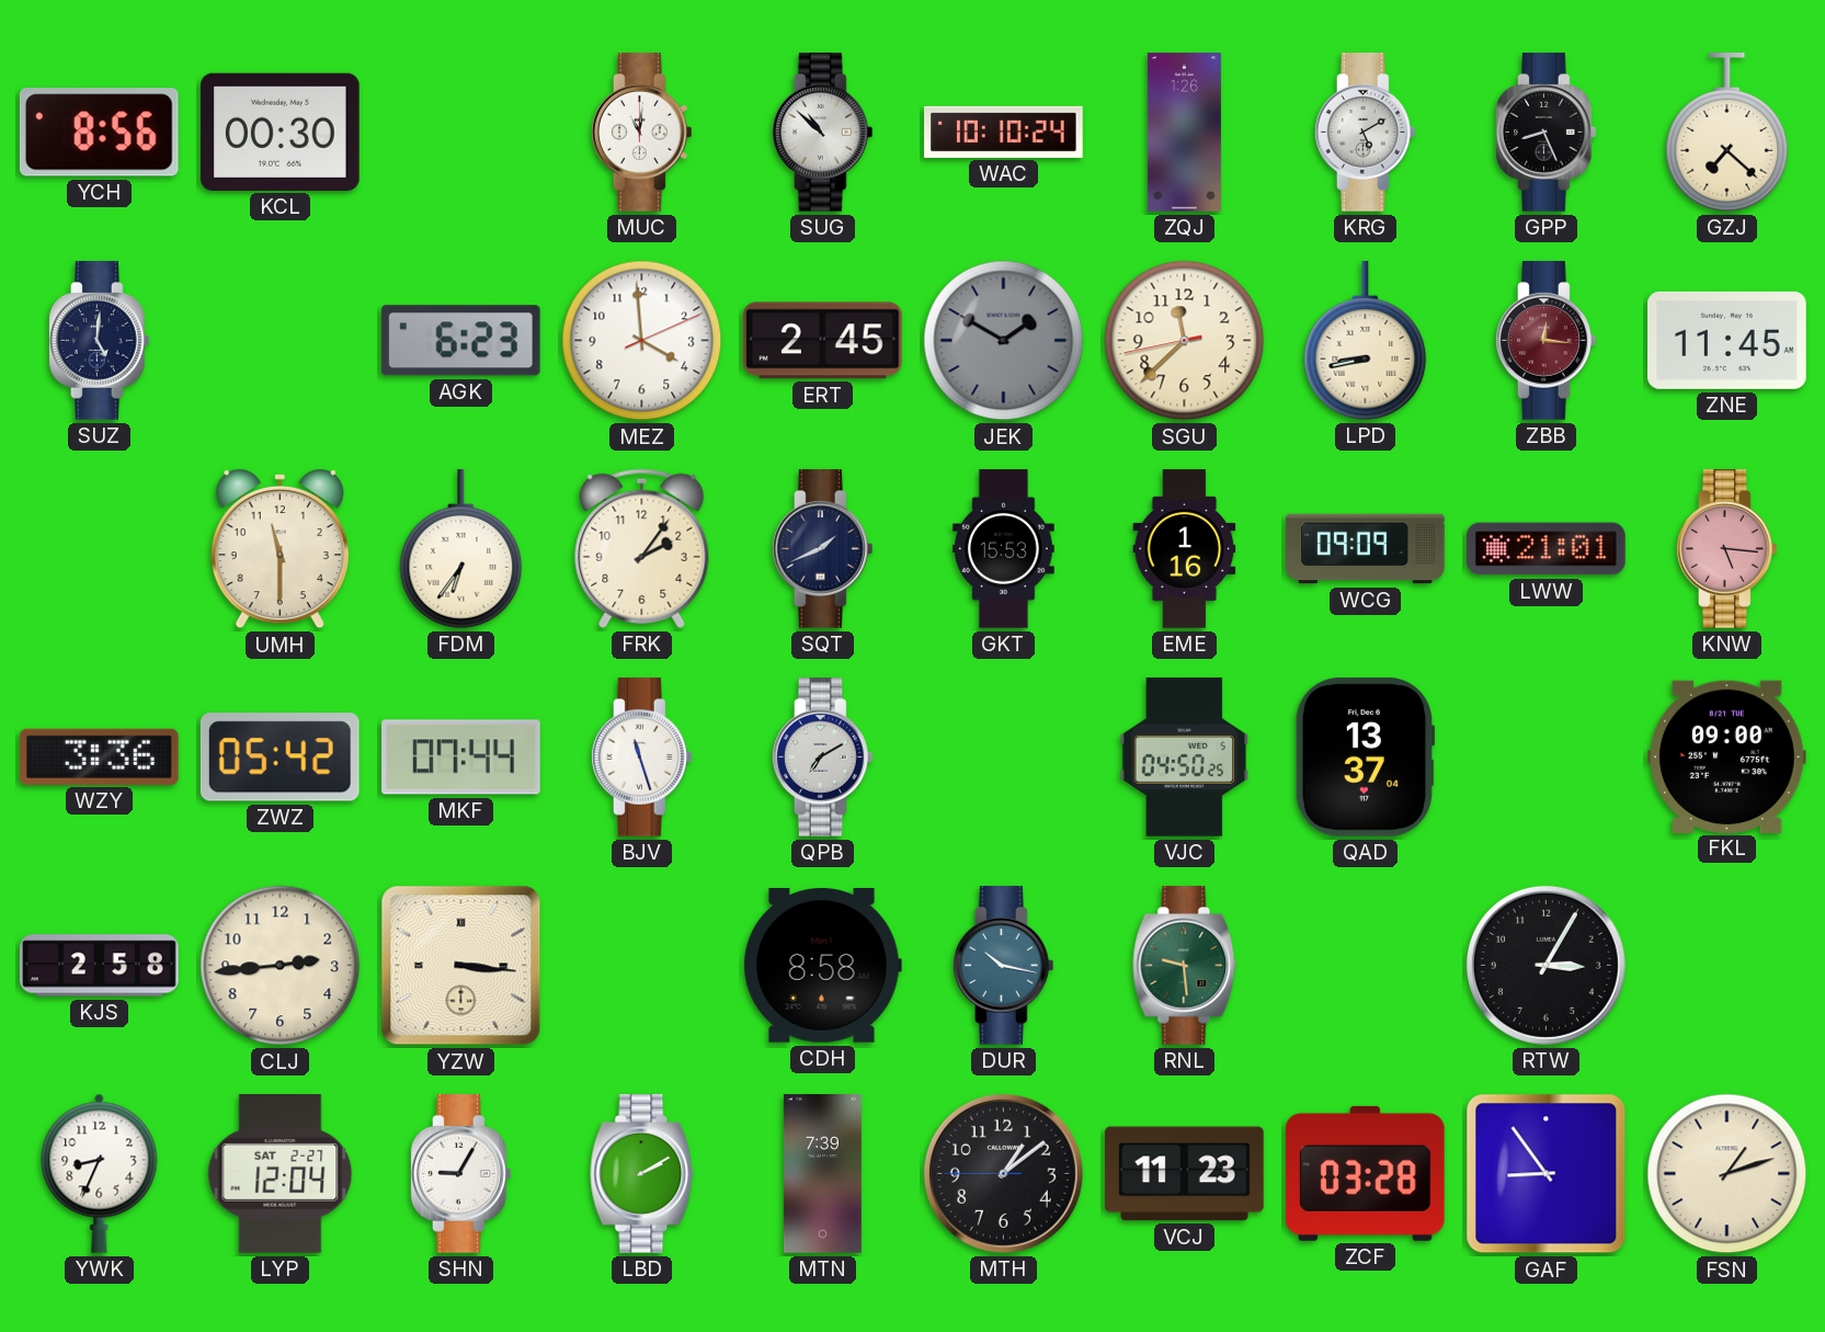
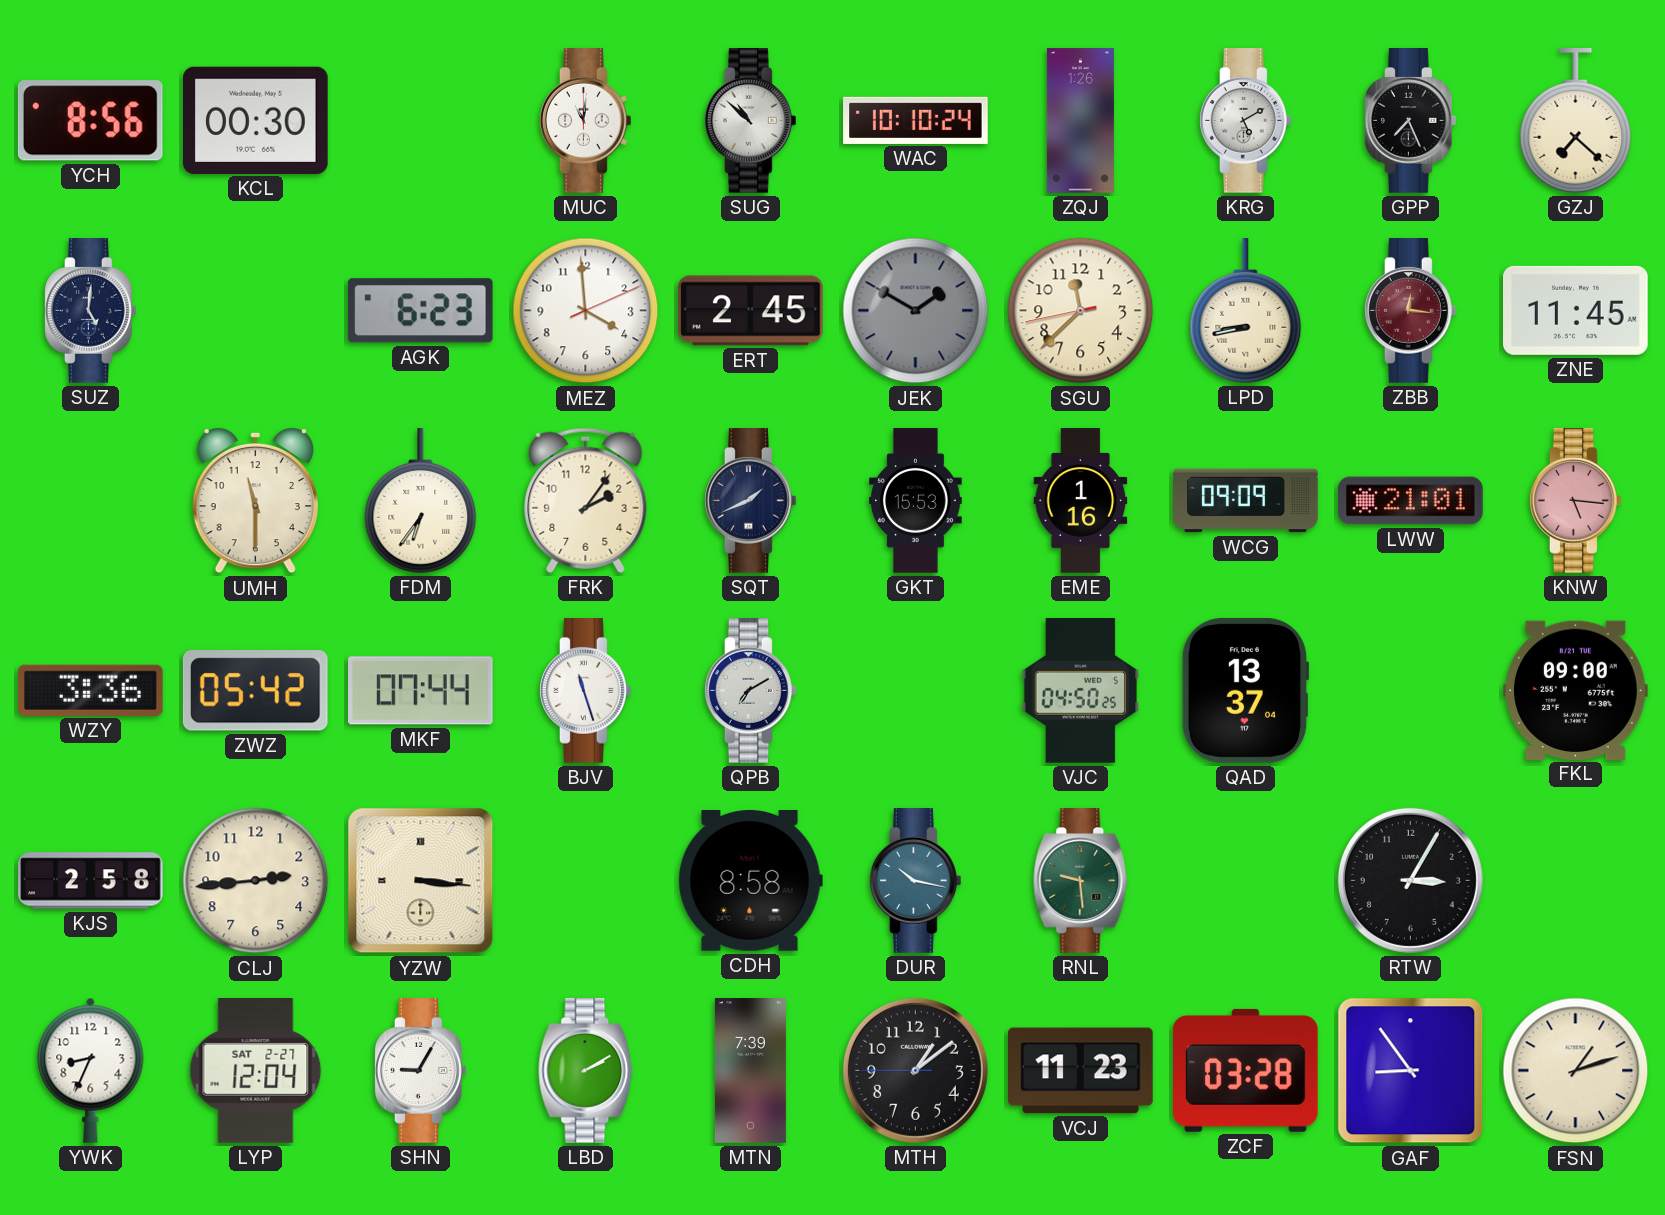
GPP: 8:26 -> 7:26
